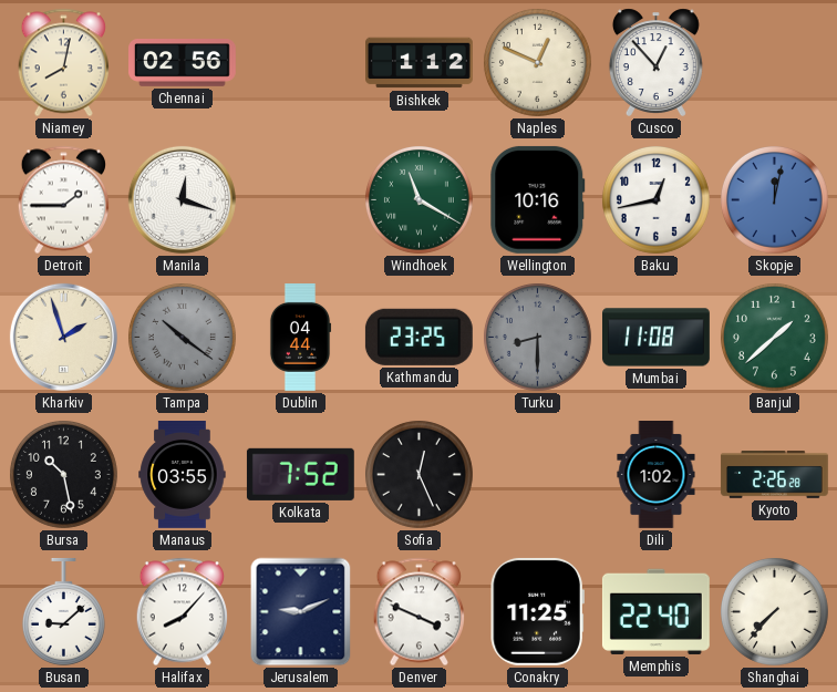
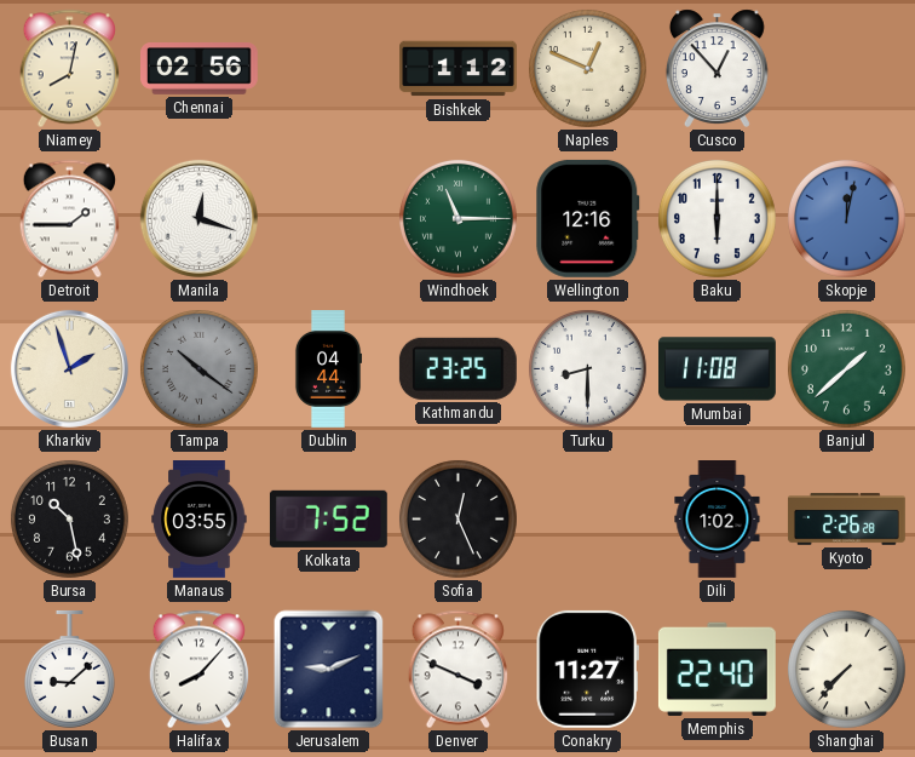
Windhoek: 11:20 -> 11:15
Wellington: 10:16 -> 12:16
Baku: 12:43 -> 6:00
Turku dial: grey -> white
Conakry: 11:25 -> 11:27
